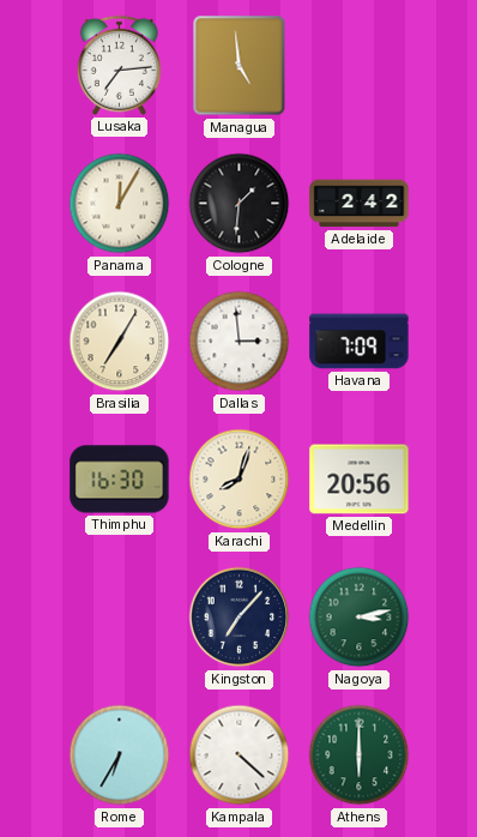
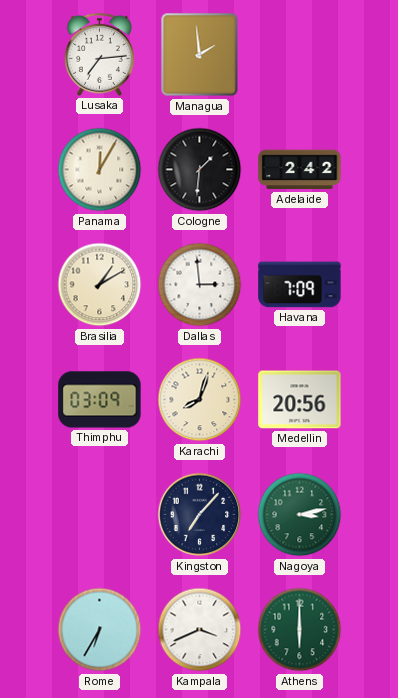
Managua: 4:59 -> 1:59
Brasilia: 7:05 -> 1:10
Thimphu: 16:30 -> 03:09
Kampala: 4:22 -> 3:41
